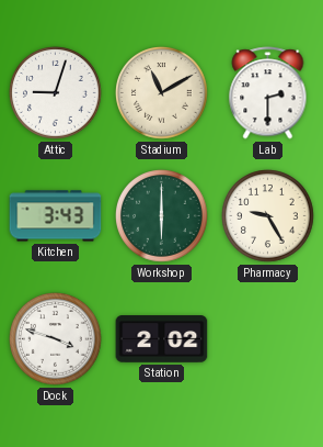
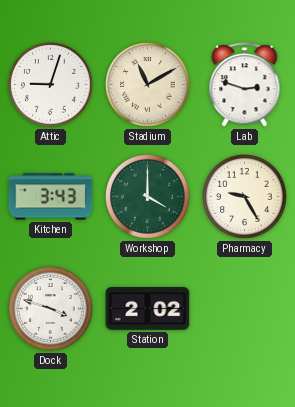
Lab: 2:30 -> 2:48
Workshop: 6:00 -> 4:00
